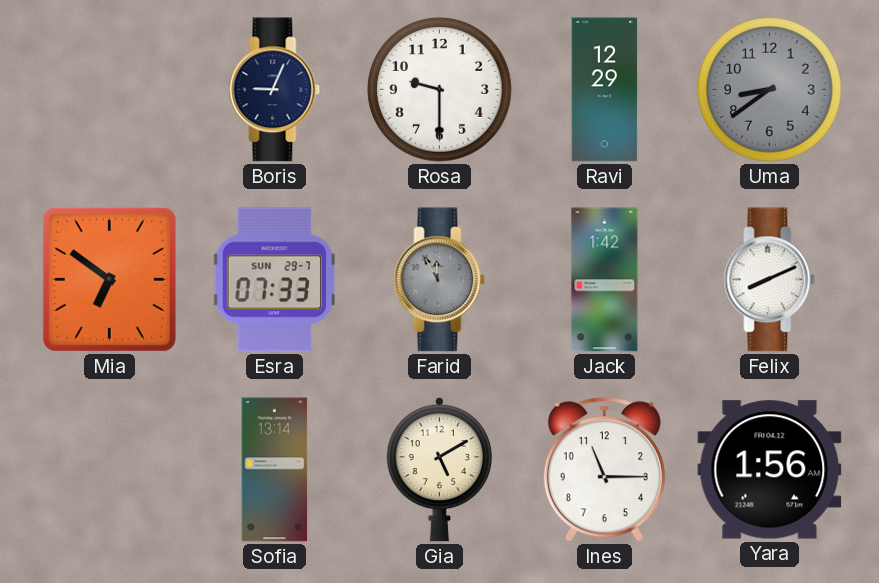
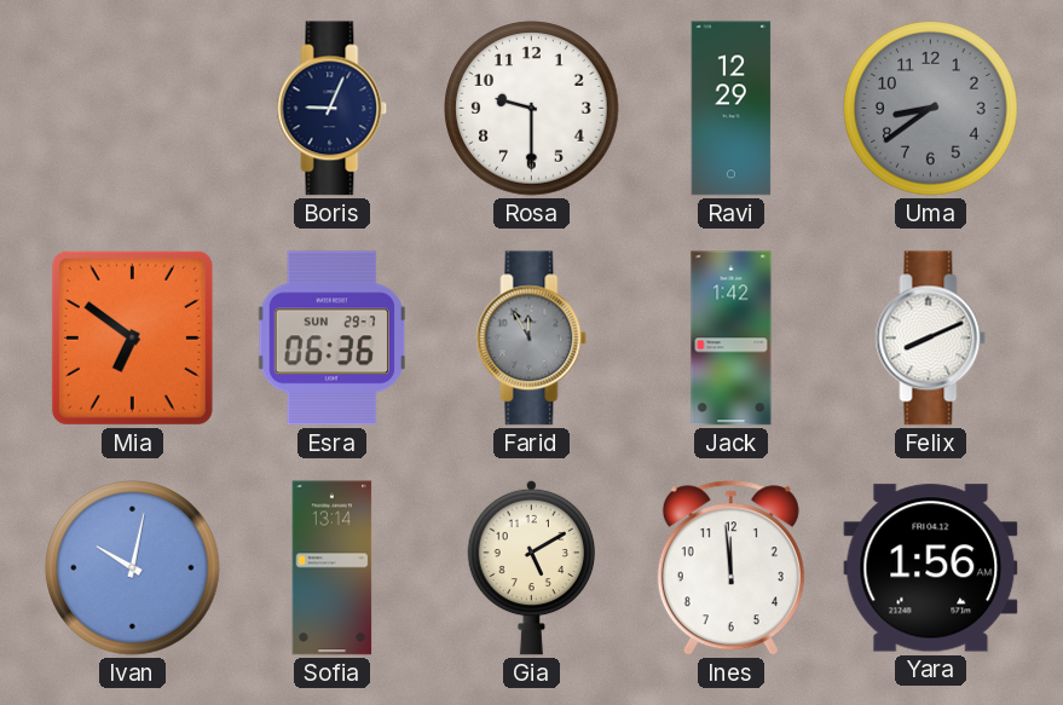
Esra: 07:33 -> 06:36
Ivan: none -> 10:02
Ines: 11:15 -> 11:59
